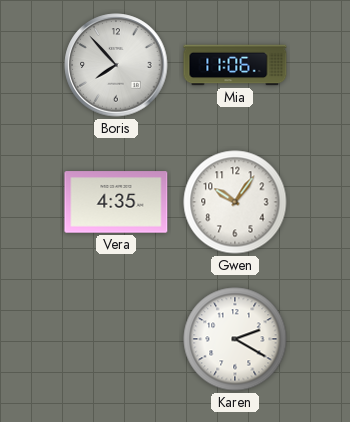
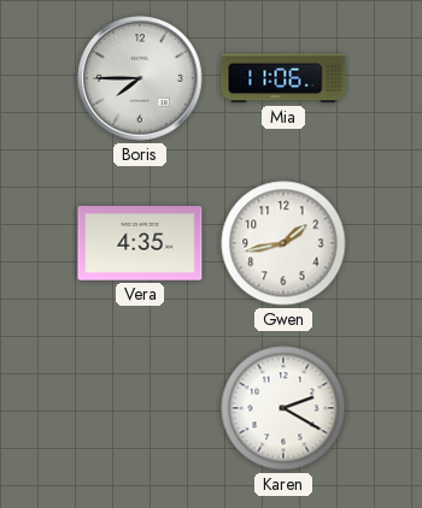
Boris: 7:53 -> 7:45
Gwen: 10:06 -> 1:43
